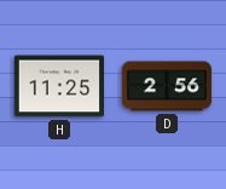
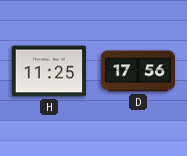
D: 2:56 -> 17:56
